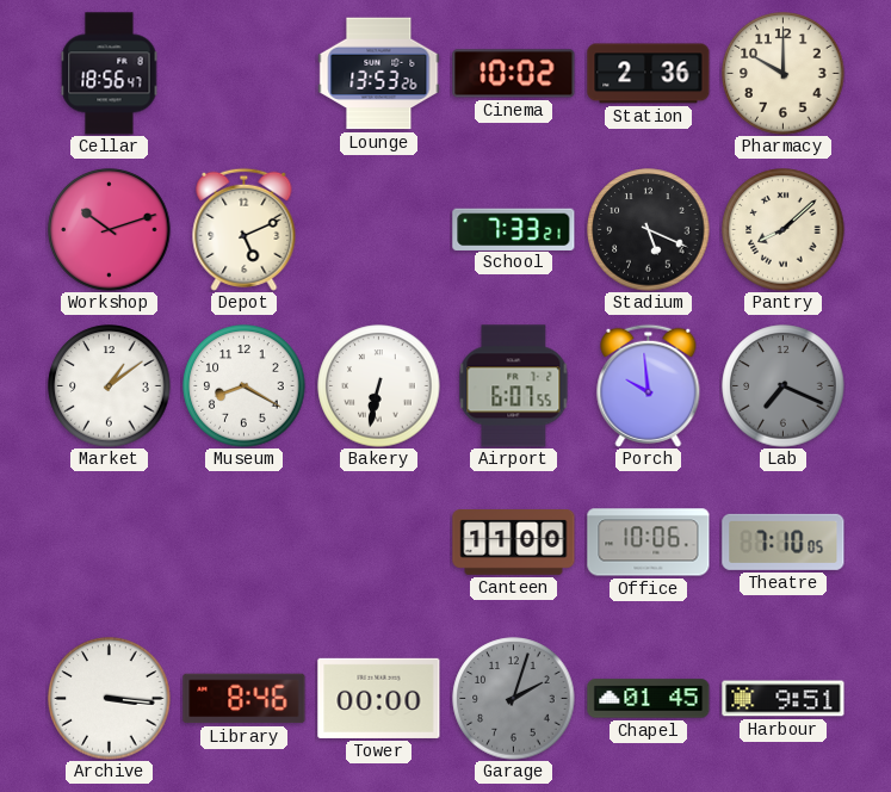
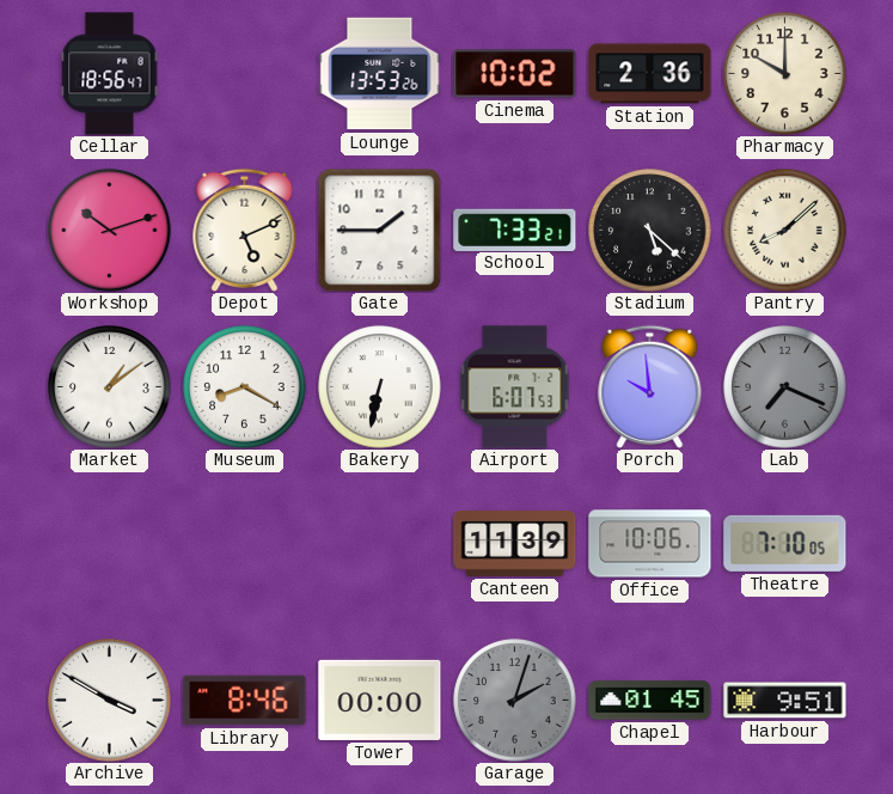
Gate: none -> 1:45
Stadium: 5:19 -> 5:22
Airport: 6:07:55 -> 6:07:53
Canteen: 11:00 -> 11:39
Archive: 3:16 -> 3:50
